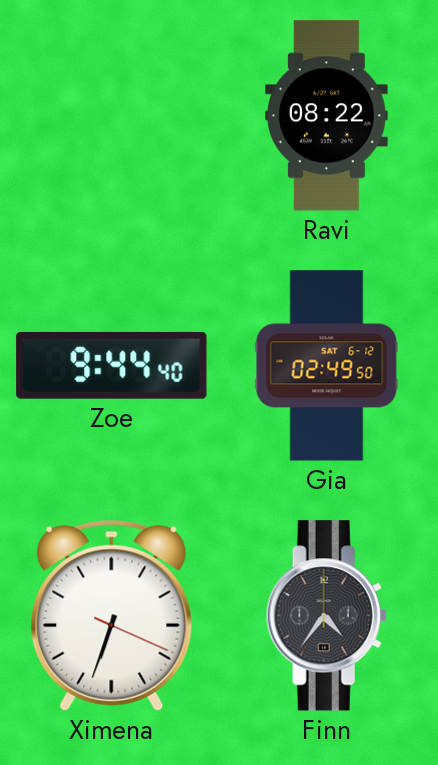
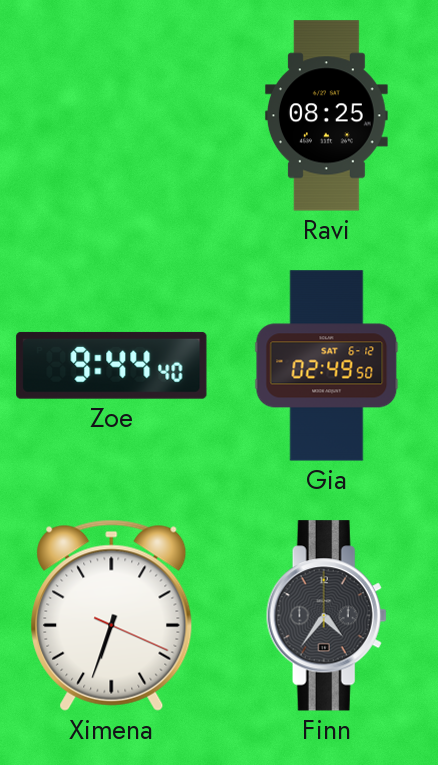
Ravi: 08:22 -> 08:25
